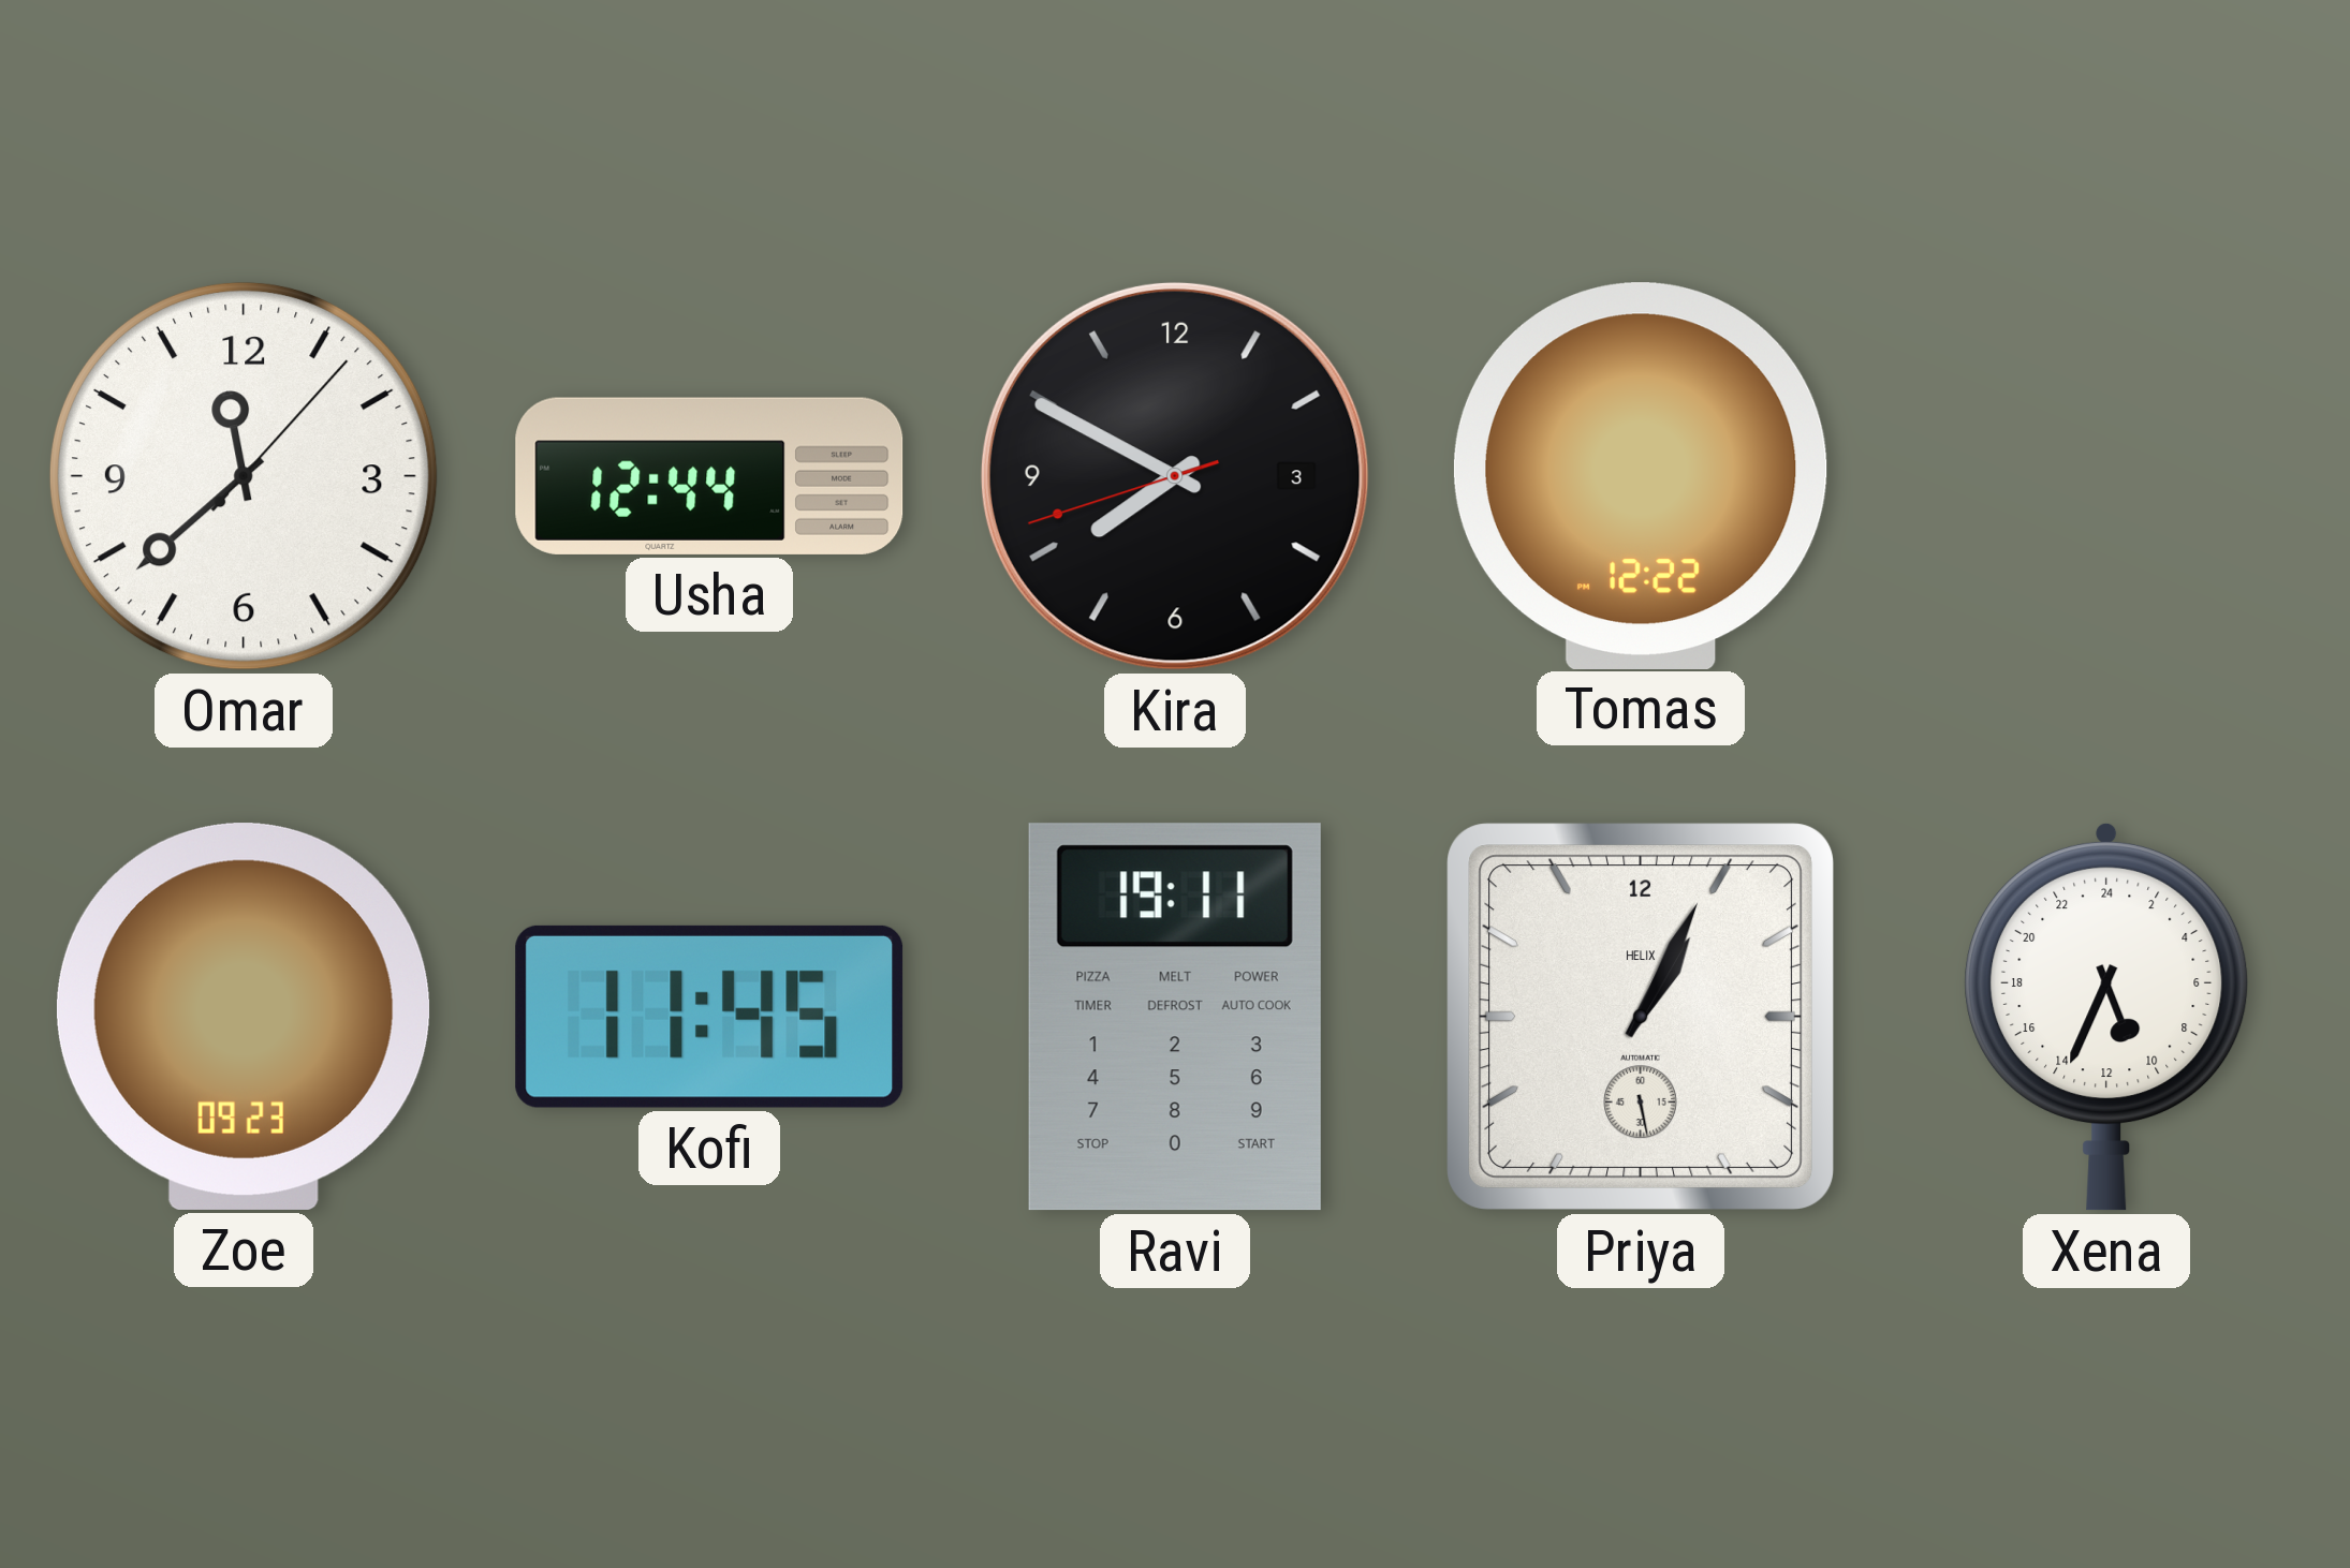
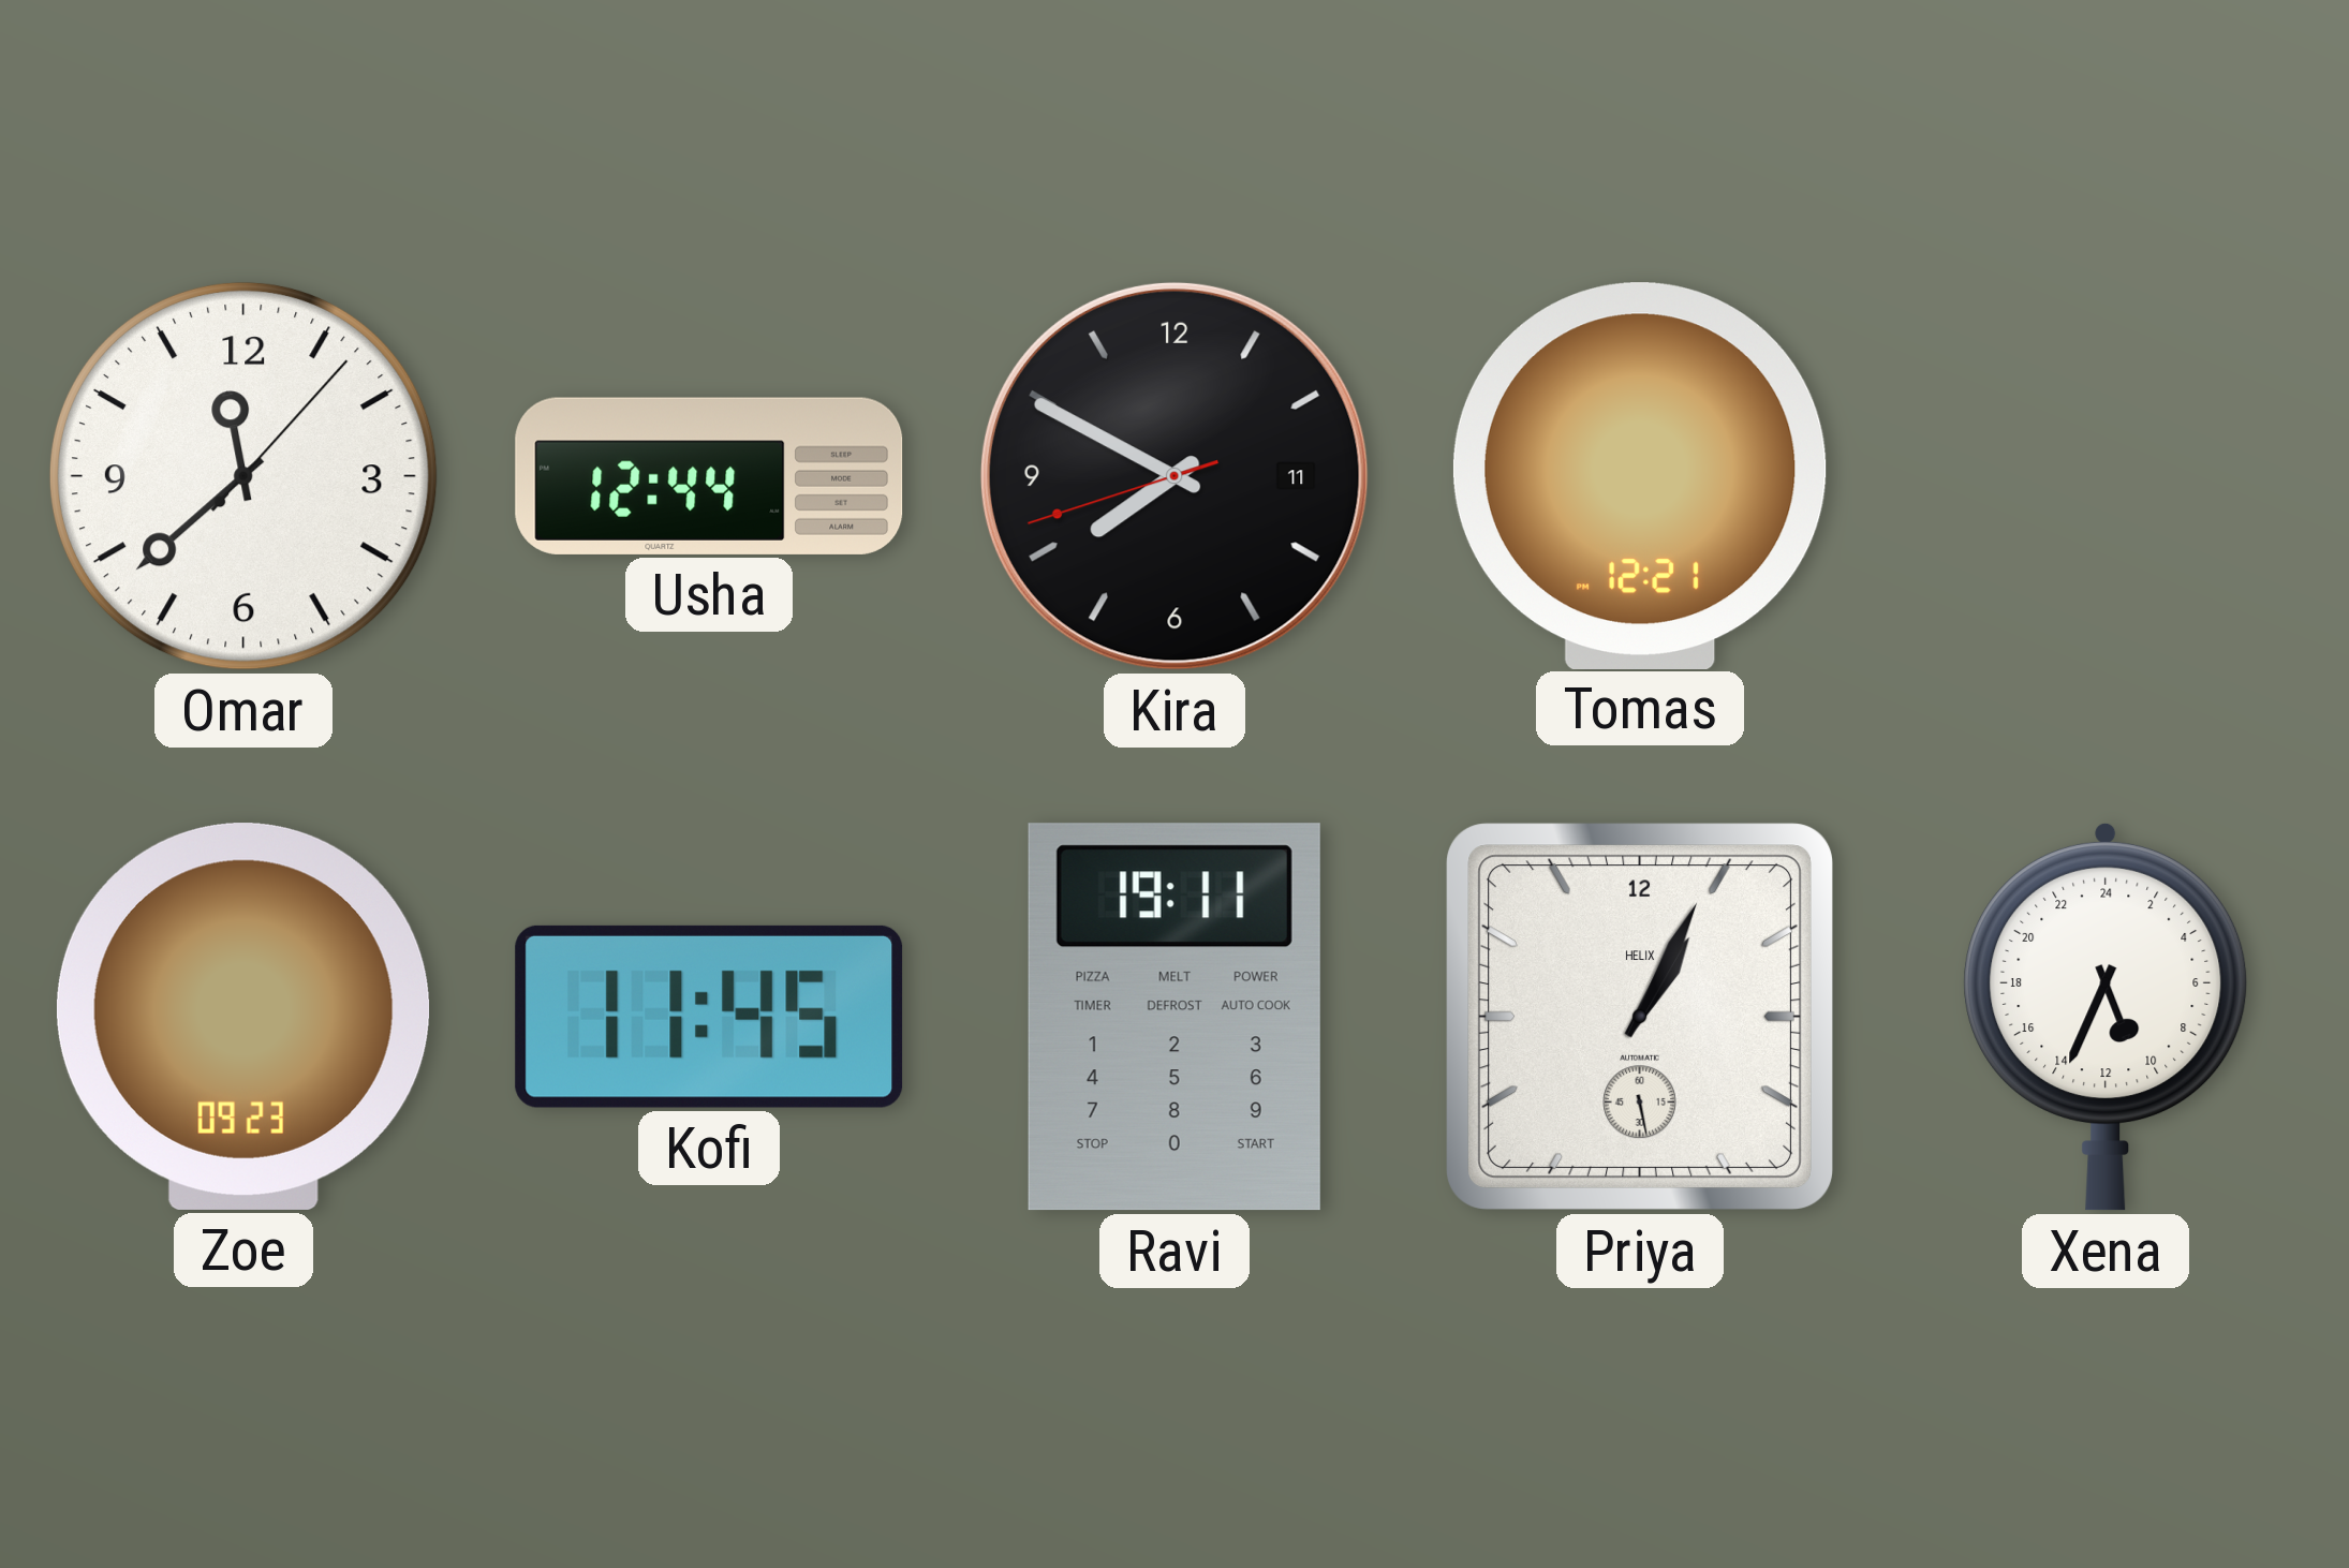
Kira date: 3 -> 11
Tomas: 12:22 -> 12:21
